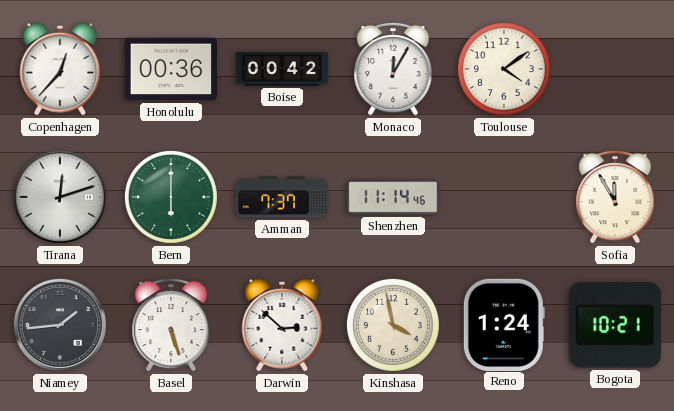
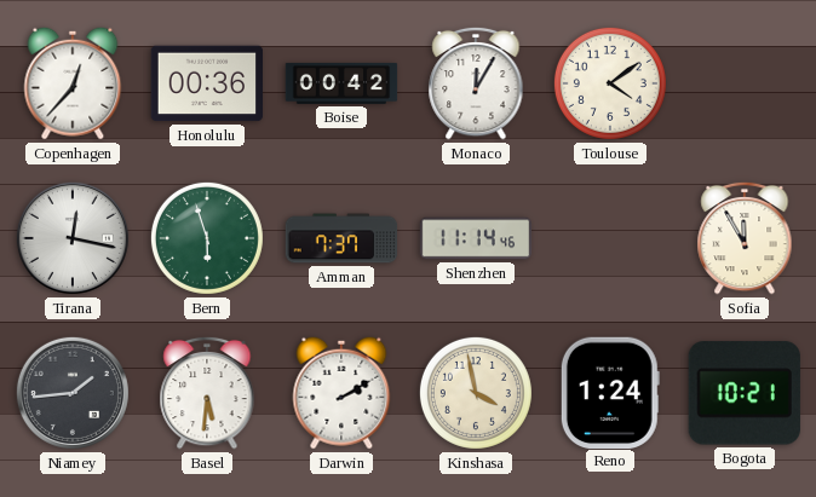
Tirana: 12:12 -> 12:17
Bern: 6:00 -> 5:57
Basel: 5:27 -> 5:31
Darwin: 2:52 -> 2:10
